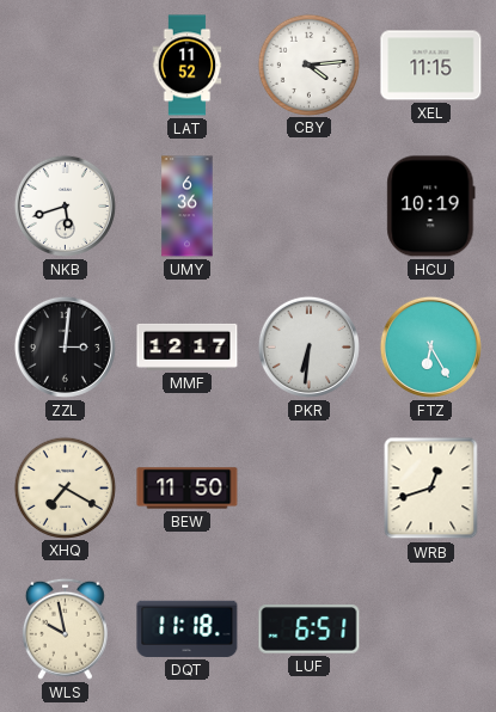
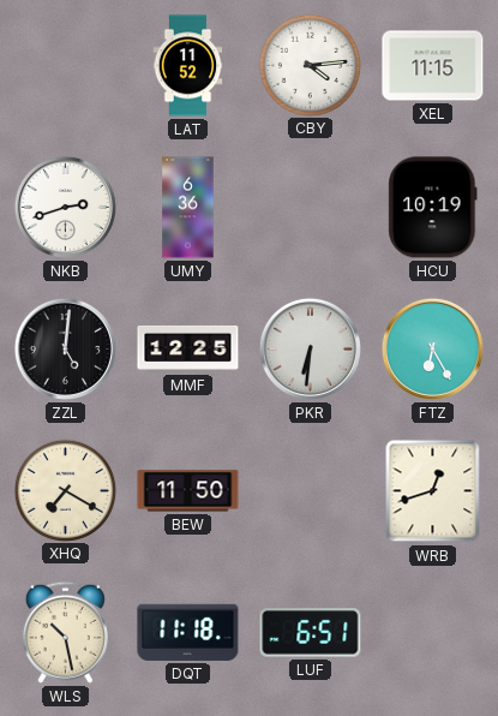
NKB: 5:42 -> 2:42
ZZL: 3:01 -> 5:01
MMF: 12:17 -> 12:25
WLS: 9:58 -> 10:28
